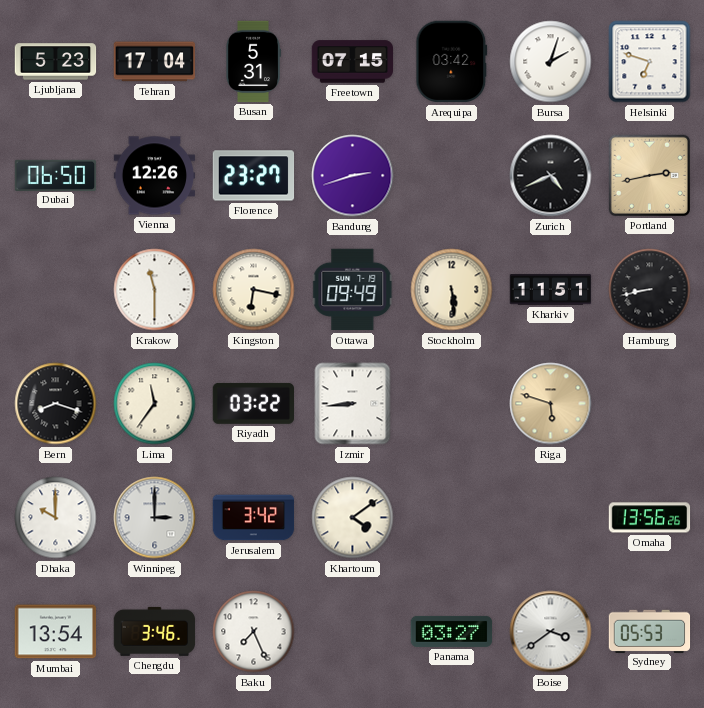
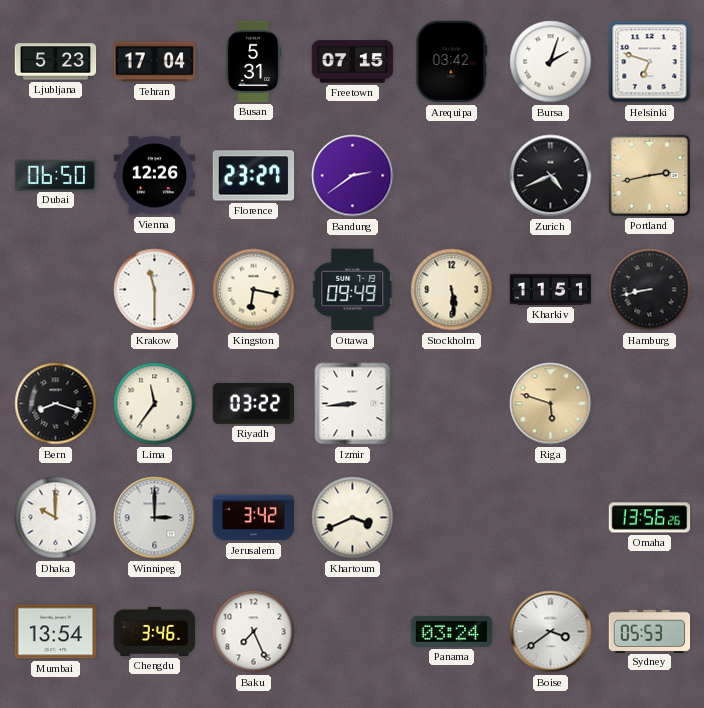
Bandung: 2:42 -> 2:39
Khartoum: 4:09 -> 3:41
Panama: 03:27 -> 03:24
